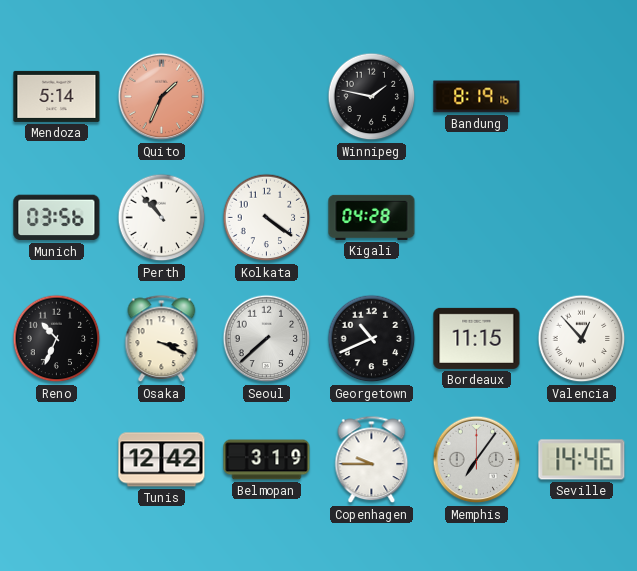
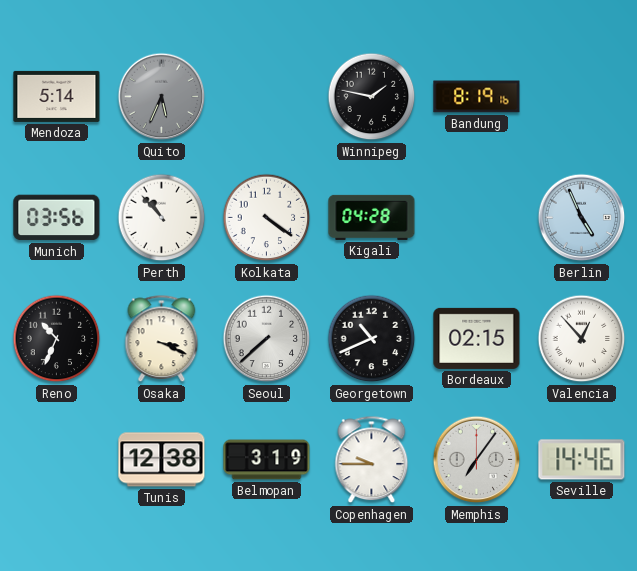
Quito: 1:34 -> 5:34
Quito dial: salmon -> grey
Berlin: none -> 4:56
Bordeaux: 11:15 -> 02:15
Tunis: 12:42 -> 12:38
